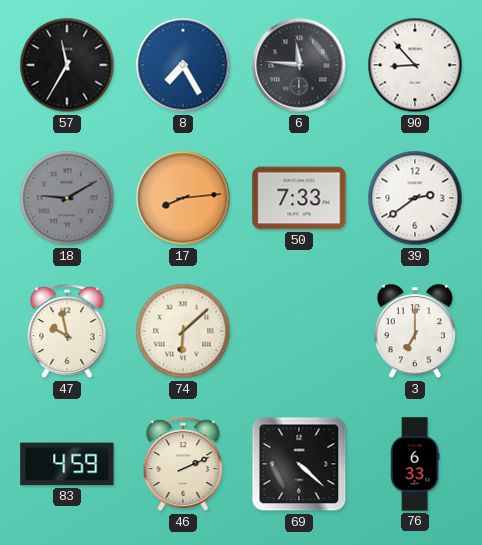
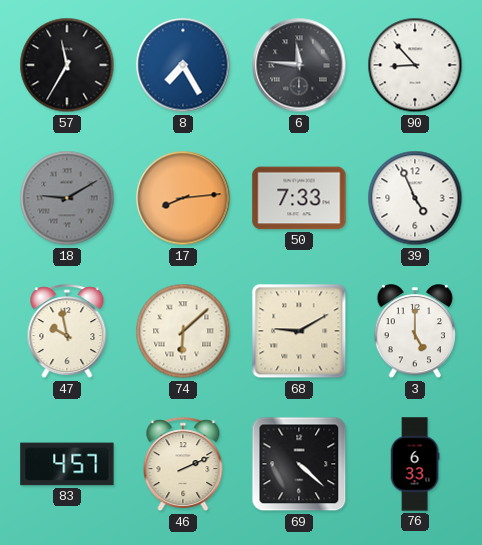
39: 2:39 -> 4:56
68: none -> 9:10
3: 7:00 -> 5:00
83: 4:59 -> 4:57
